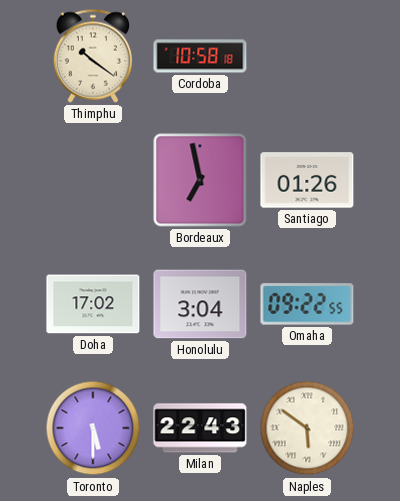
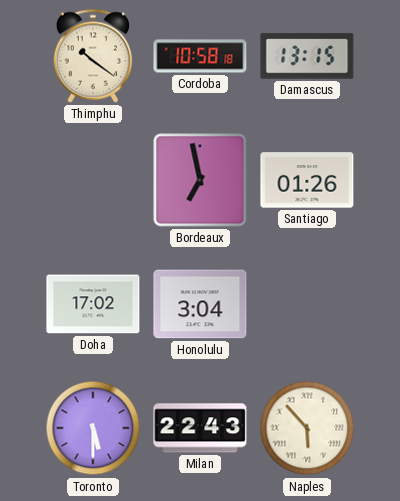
Damascus: none -> 13:15
Omaha: 09:22 -> none
Naples: 5:51 -> 5:53
